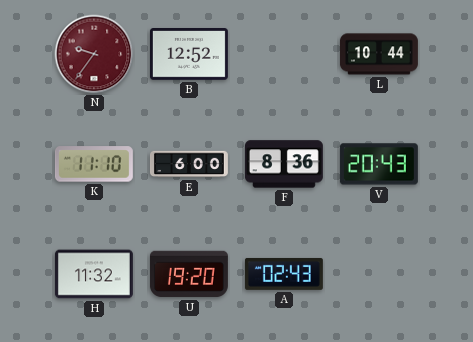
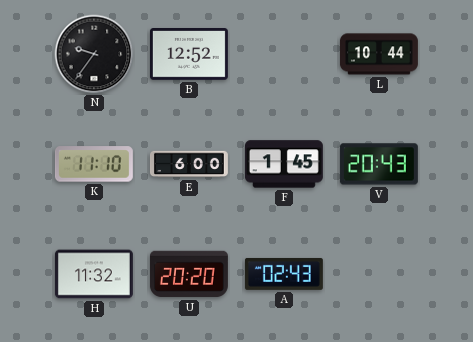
N dial: burgundy -> black
F: 8:36 -> 1:45
U: 19:20 -> 20:20
